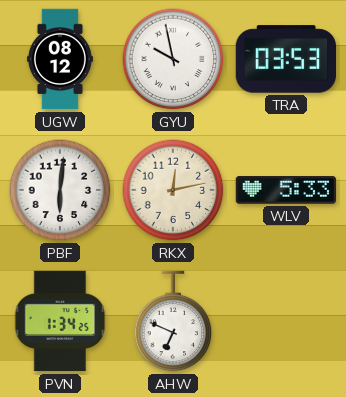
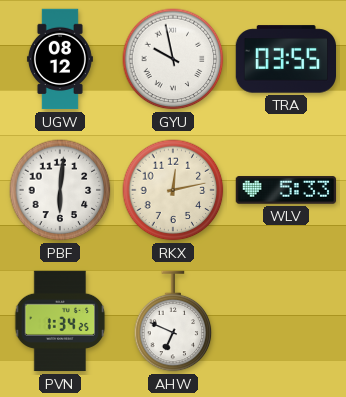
TRA: 03:53 -> 03:55
